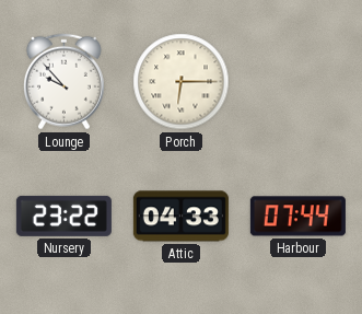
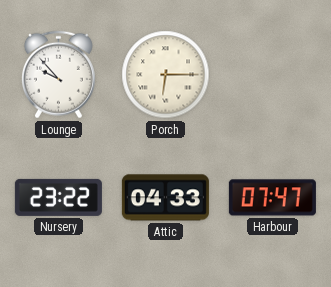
Harbour: 07:44 -> 07:47
